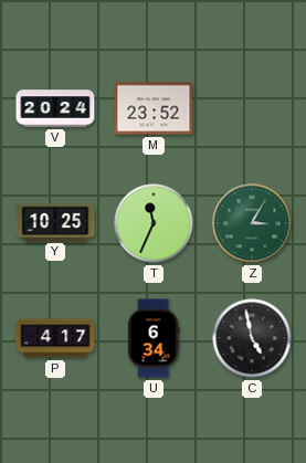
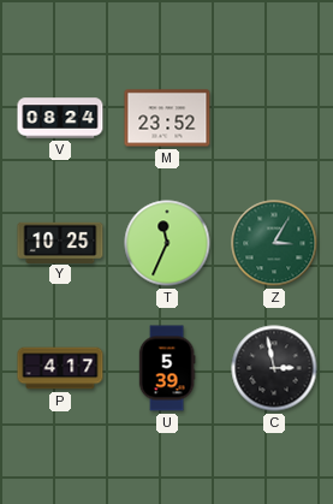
V: 20:24 -> 08:24
U: 6:34 -> 5:39
C: 4:58 -> 2:58
